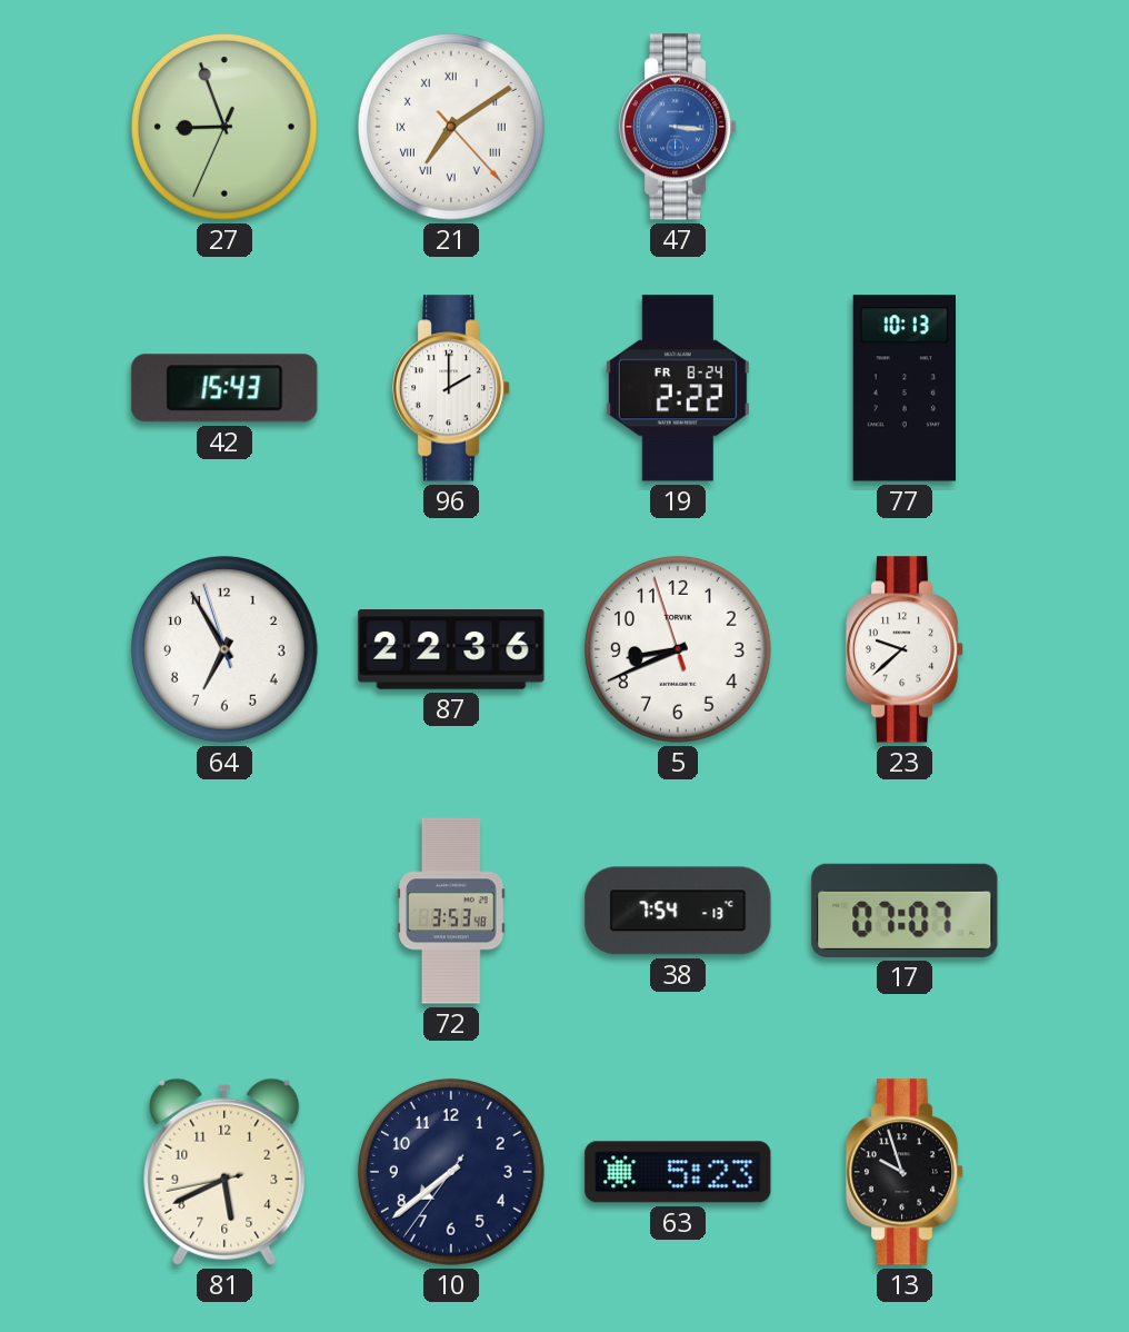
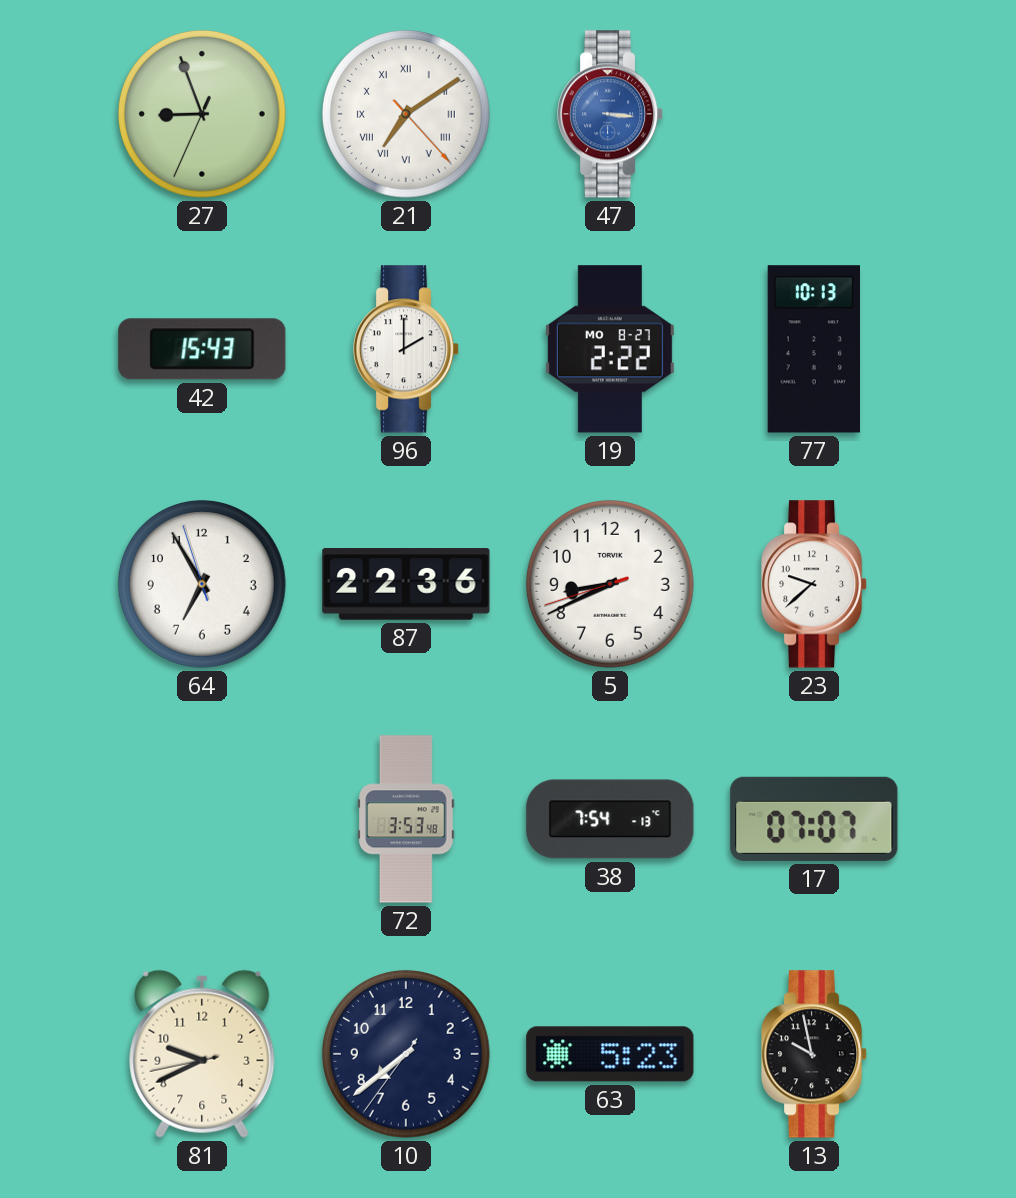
19 date: FR 8-24 -> MO 8-27
5: 8:40:57 -> 8:40:42
81: 5:40 -> 9:40
13: 9:57 -> 9:58
